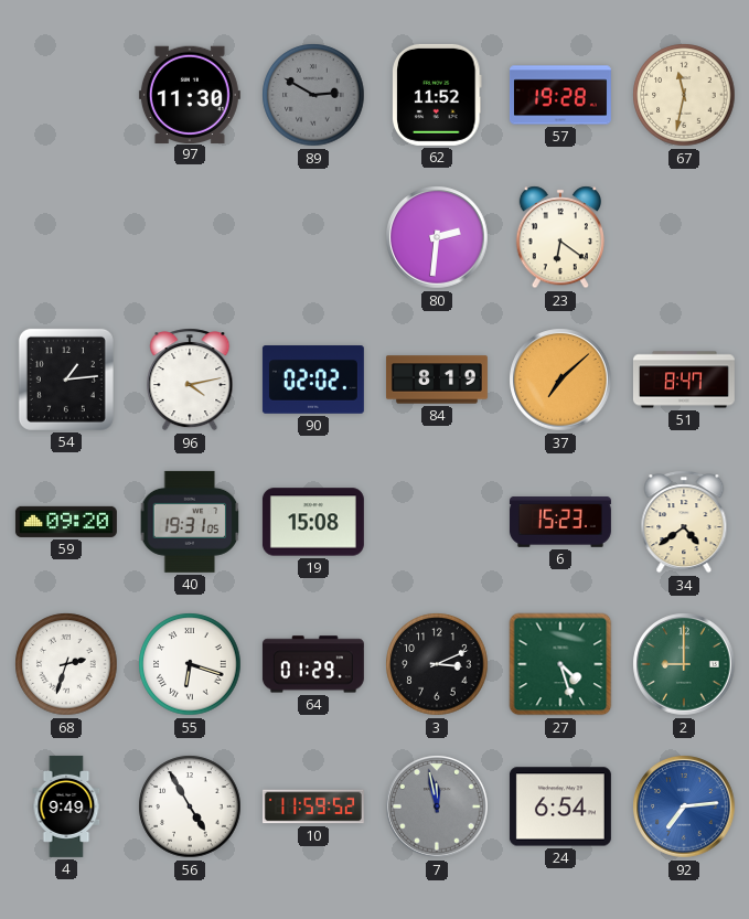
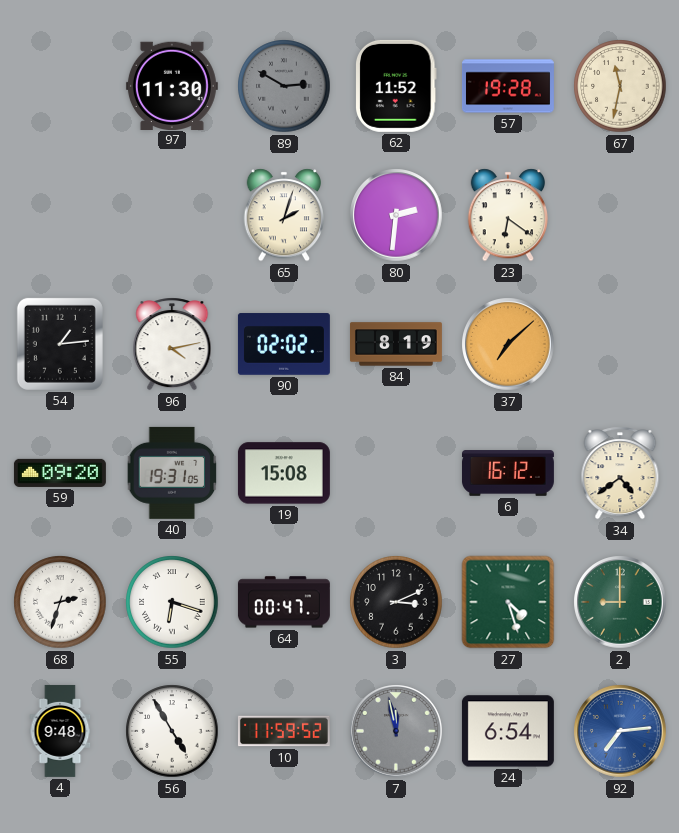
65: none -> 2:03
51: 8:47 -> none
6: 15:23 -> 16:12
64: 01:29 -> 00:47
4: 9:49 -> 9:48
